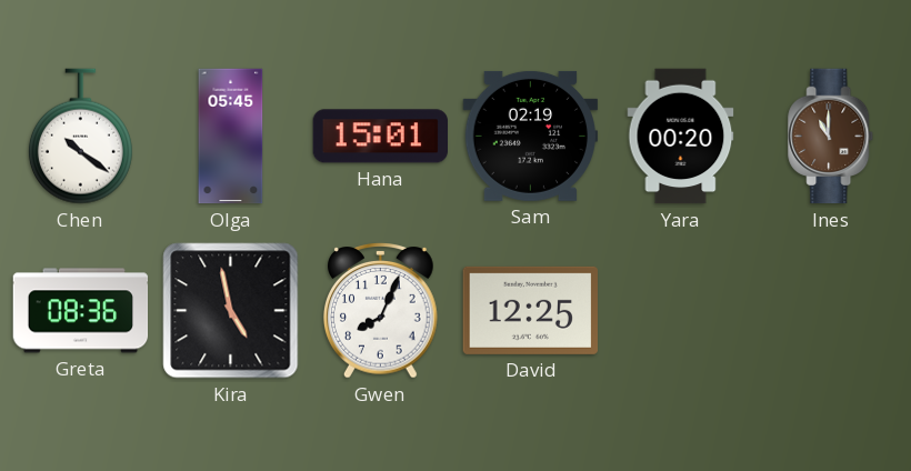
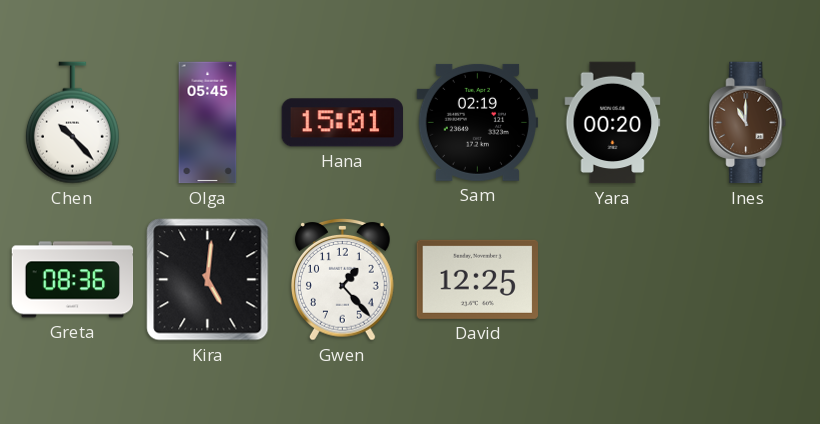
Chen: 10:21 -> 10:23
Kira: 4:58 -> 5:01
Gwen: 8:04 -> 1:23
